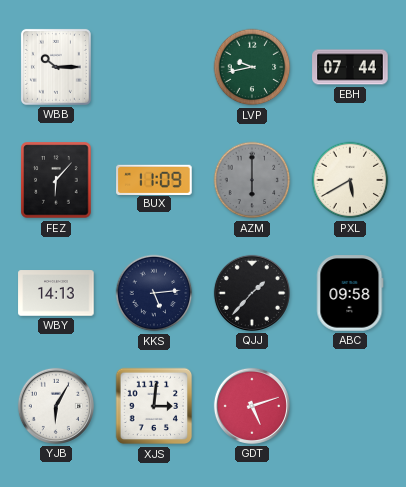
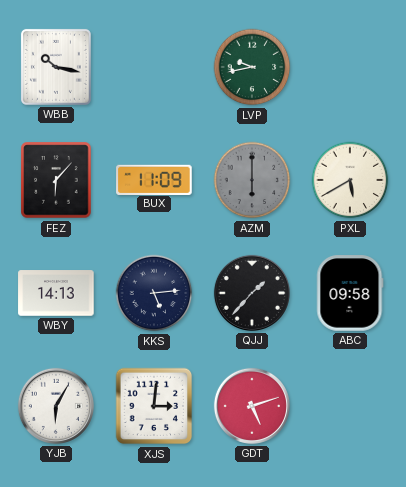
WBB: 10:15 -> 10:17
EBH: 07:44 -> none
